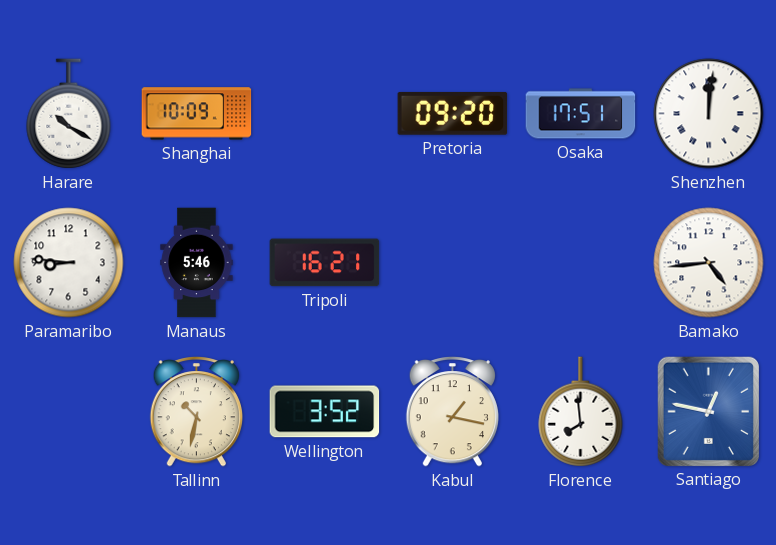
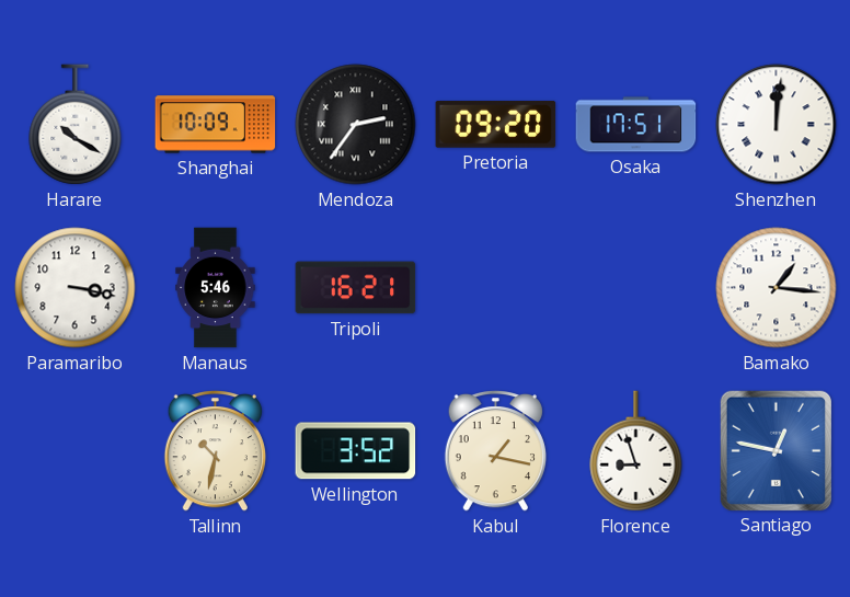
Mendoza: none -> 2:36
Paramaribo: 8:46 -> 3:17
Bamako: 4:44 -> 1:16
Florence: 7:59 -> 8:57
